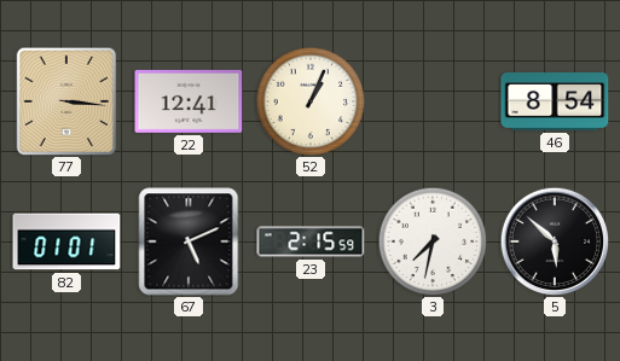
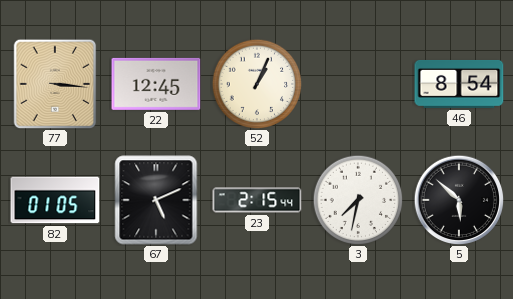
22: 12:41 -> 12:45
82: 01:01 -> 01:05
23: 2:15:59 -> 2:15:44
